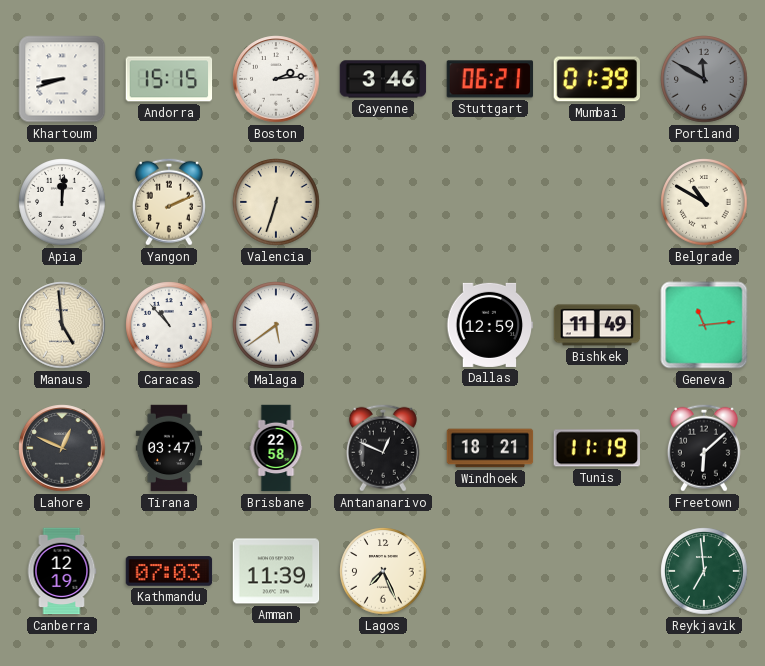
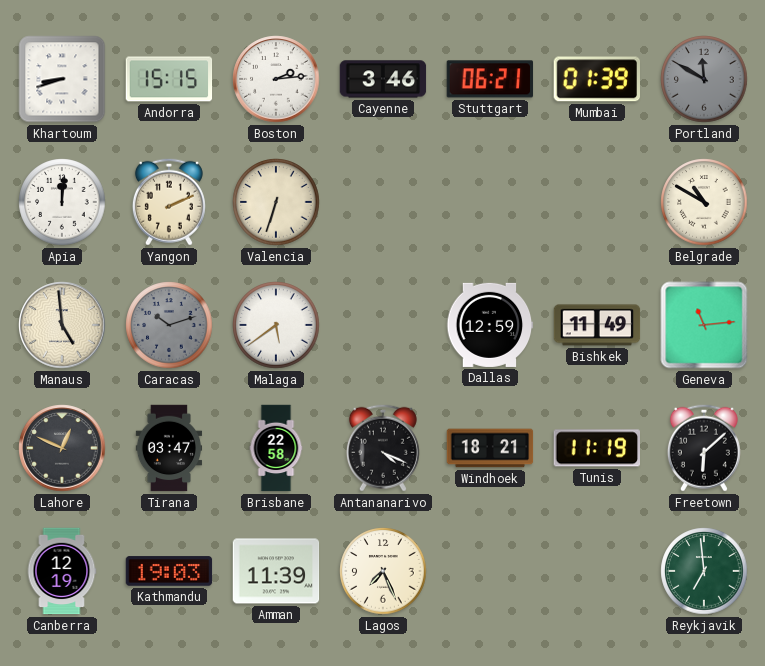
Caracas: 10:53 -> 10:12
Caracas dial: white -> grey
Antananarivo: 12:49 -> 4:19
Kathmandu: 07:03 -> 19:03
